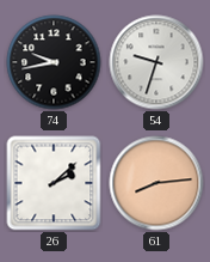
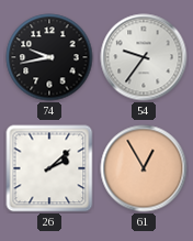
54: 9:33 -> 9:36
61: 8:14 -> 12:55
